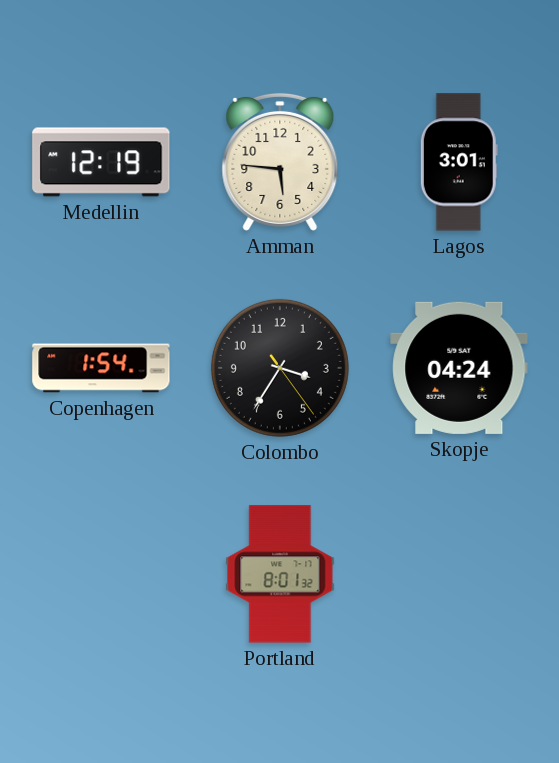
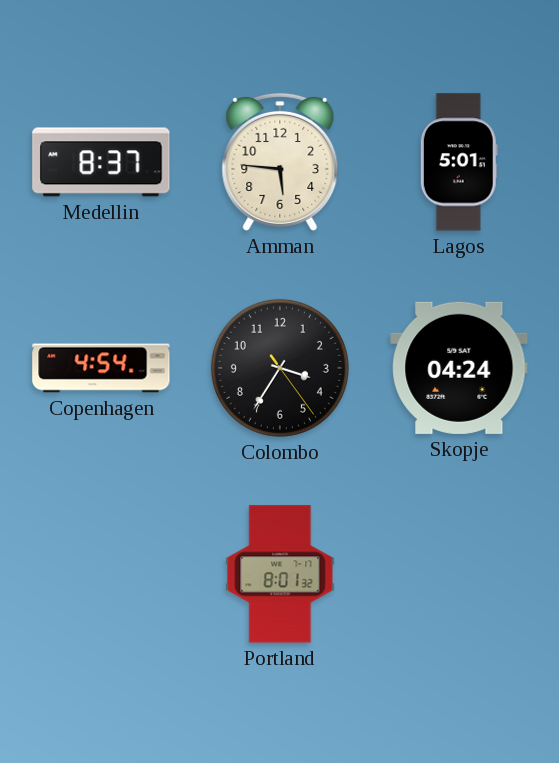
Medellin: 12:19 -> 8:37
Lagos: 3:01 -> 5:01
Copenhagen: 1:54 -> 4:54
